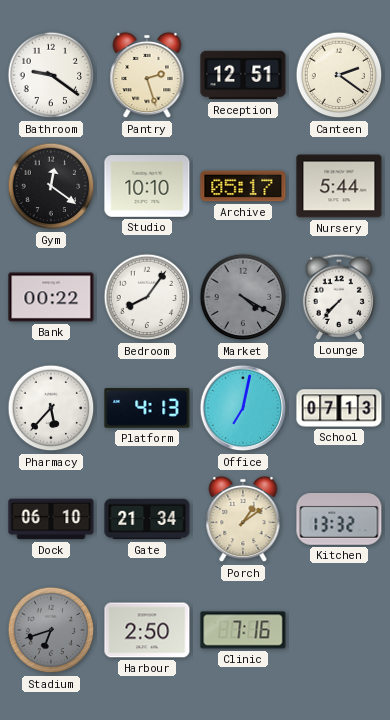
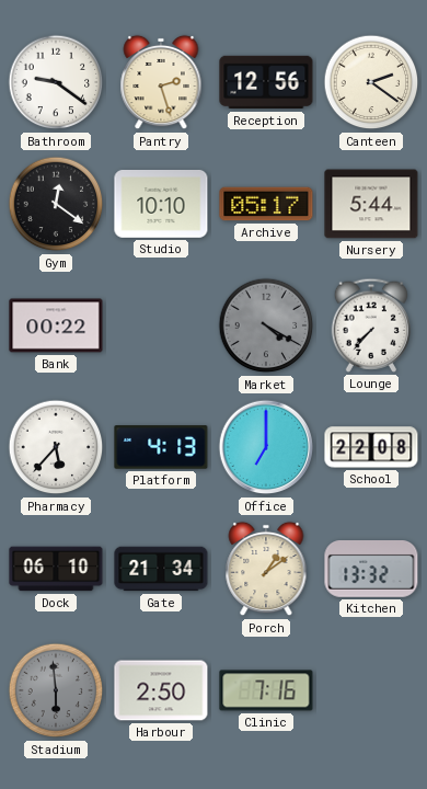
Reception: 12:51 -> 12:56
Bedroom: 8:06 -> none
Office: 7:02 -> 7:00
School: 07:13 -> 22:08
Stadium: 6:42 -> 5:59
